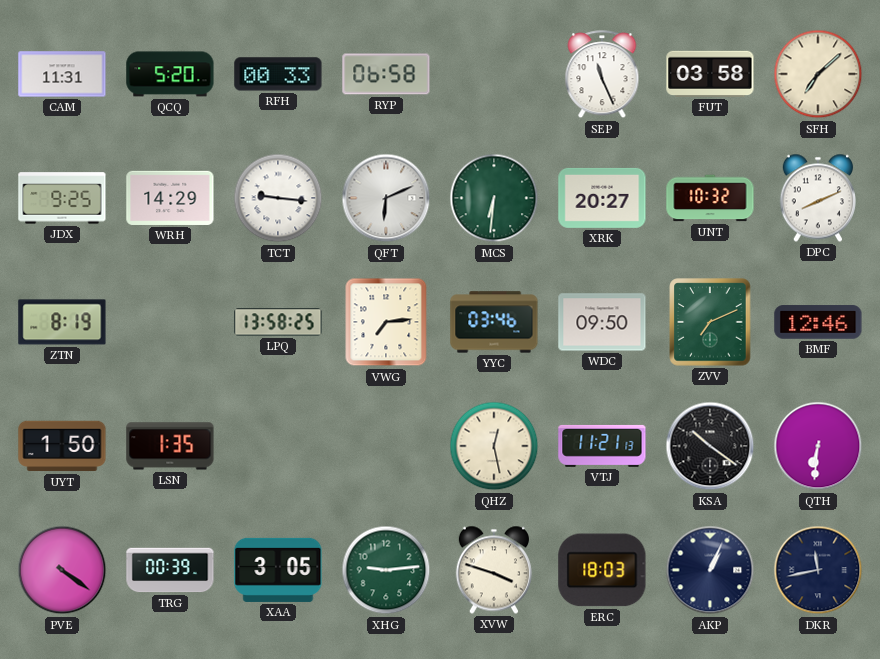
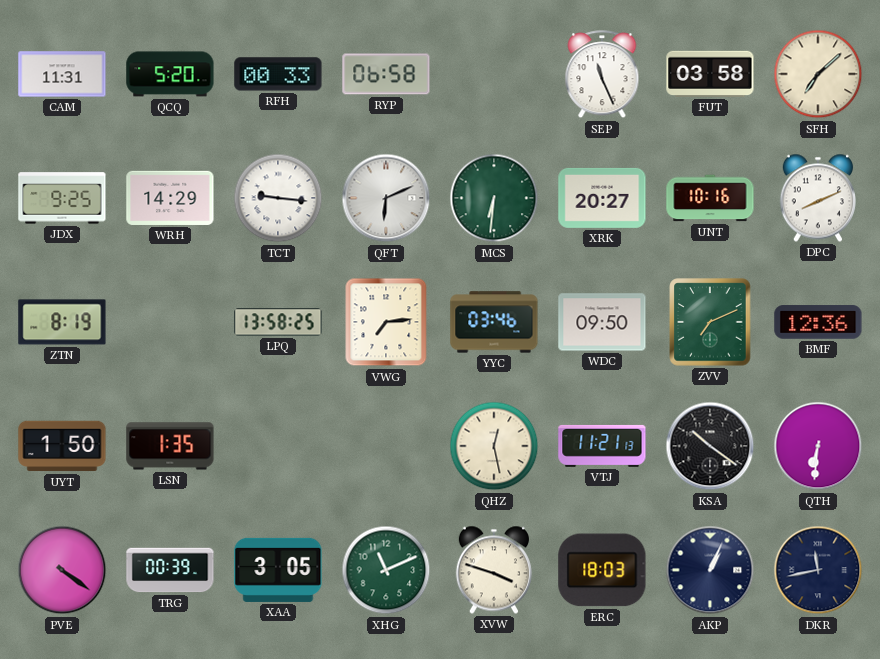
UNT: 10:32 -> 10:16
BMF: 12:46 -> 12:36
XHG: 9:14 -> 11:11
